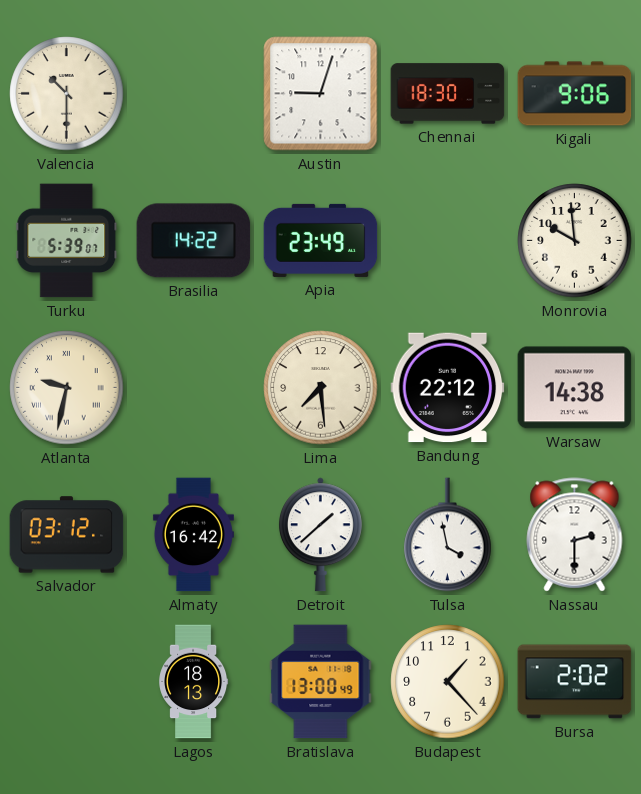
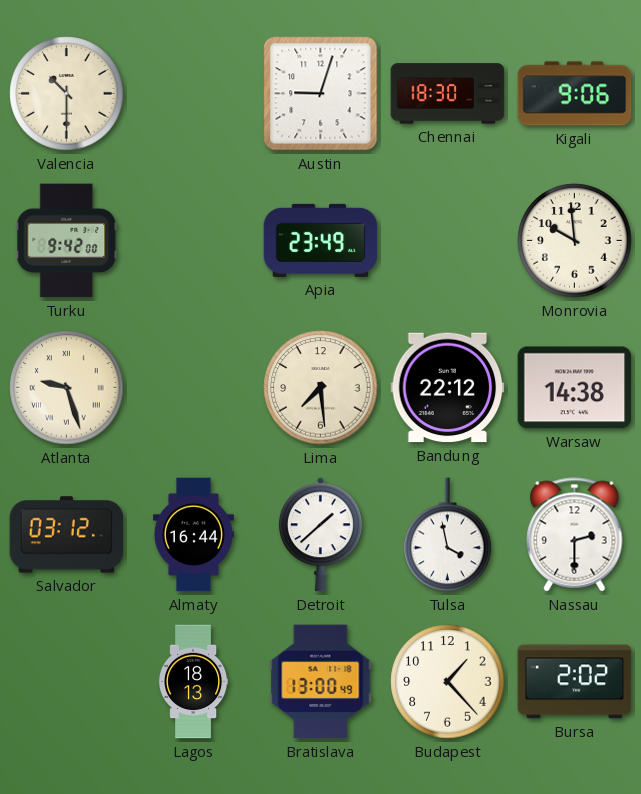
Turku: 5:39 -> 9:42
Brasilia: 14:22 -> none
Atlanta: 9:32 -> 9:27
Almaty: 16:42 -> 16:44
